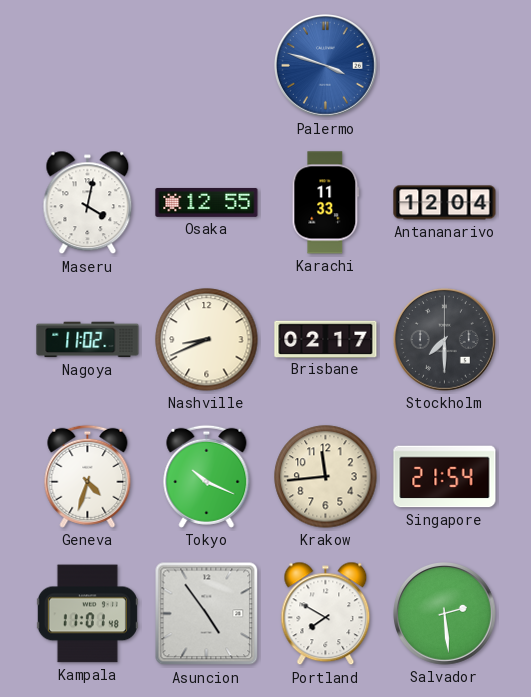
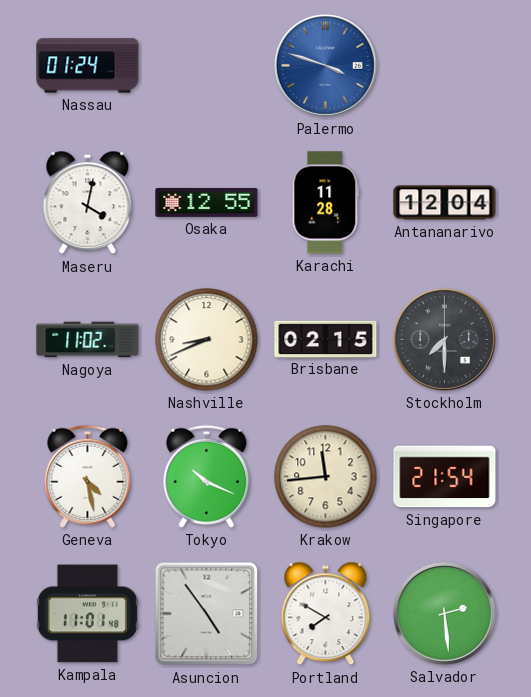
Nassau: none -> 01:24
Karachi: 11:33 -> 11:28
Brisbane: 02:17 -> 02:15
Geneva: 4:33 -> 4:28
